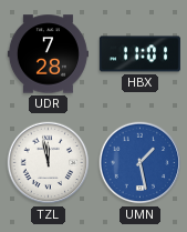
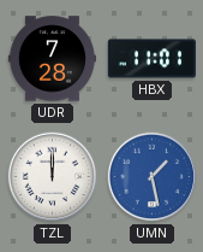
TZL: 11:58 -> 12:00
